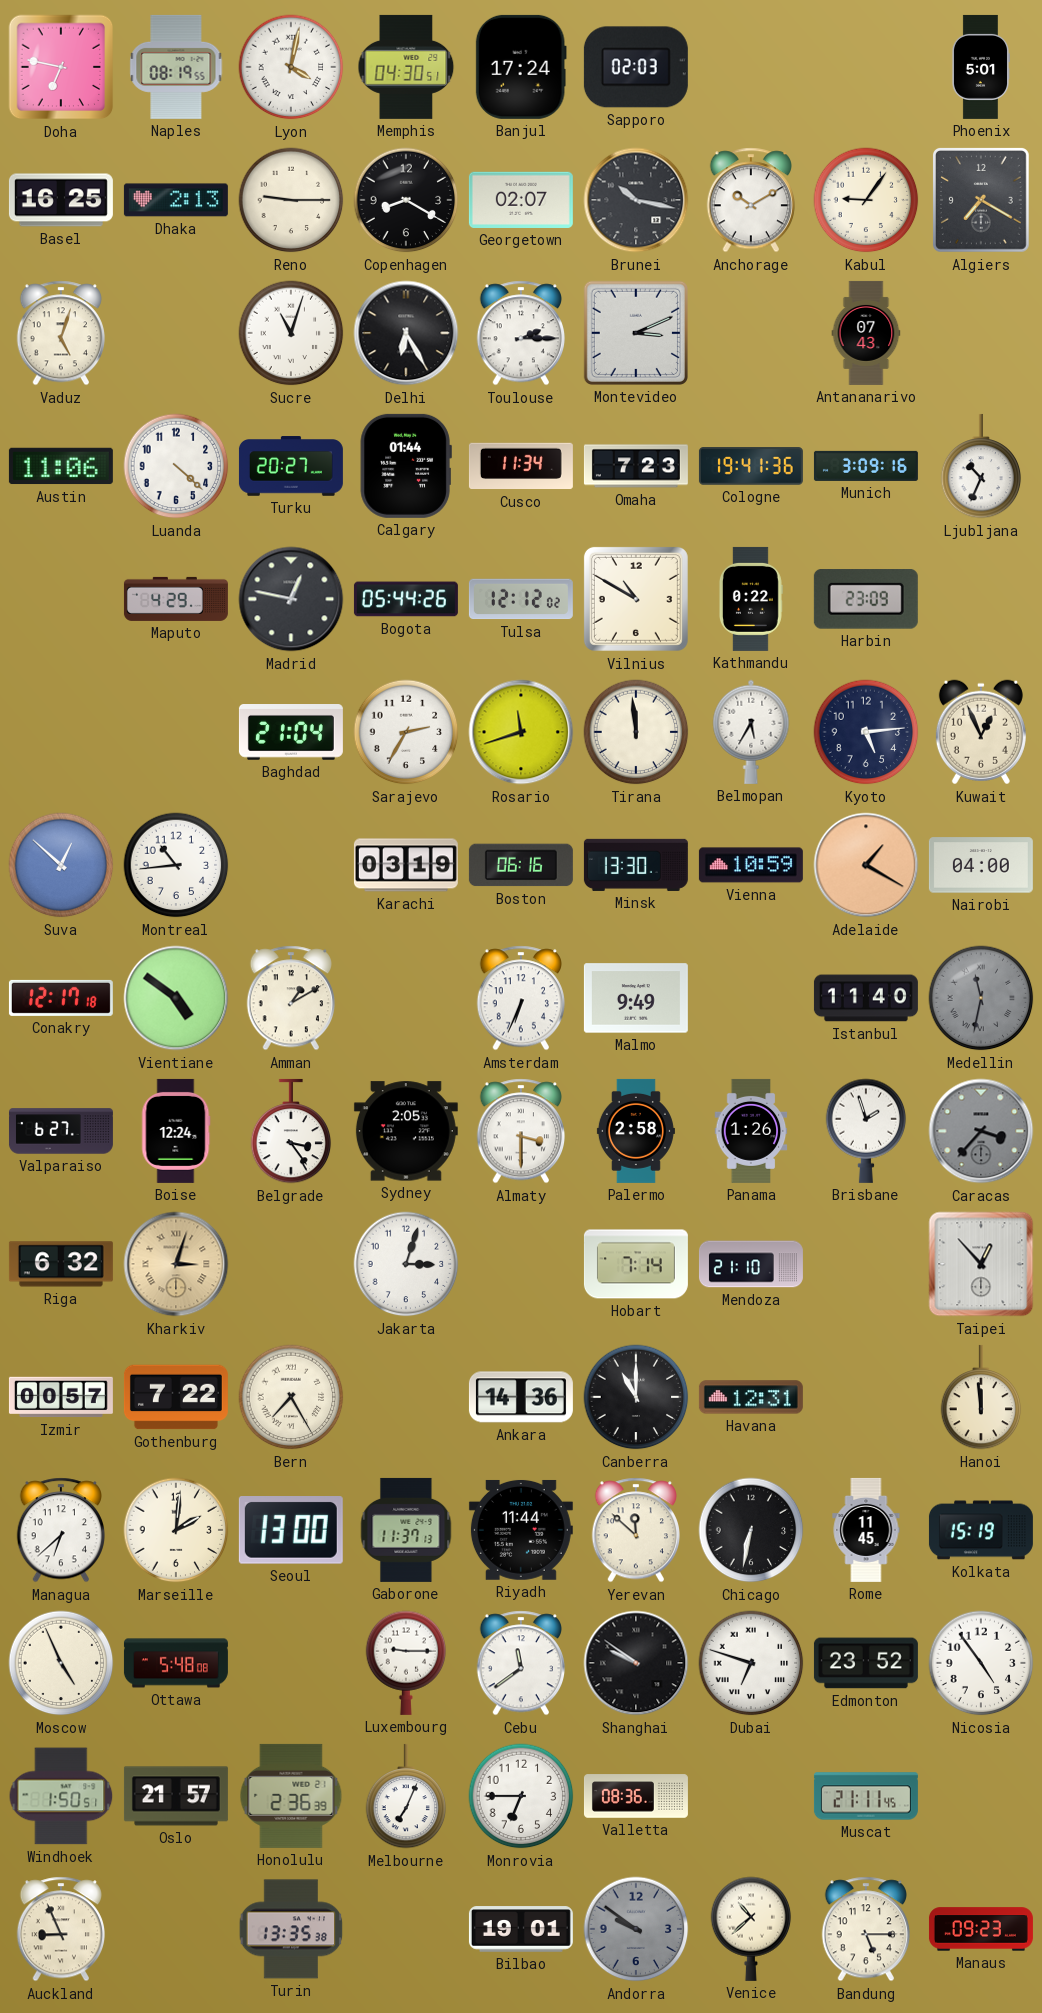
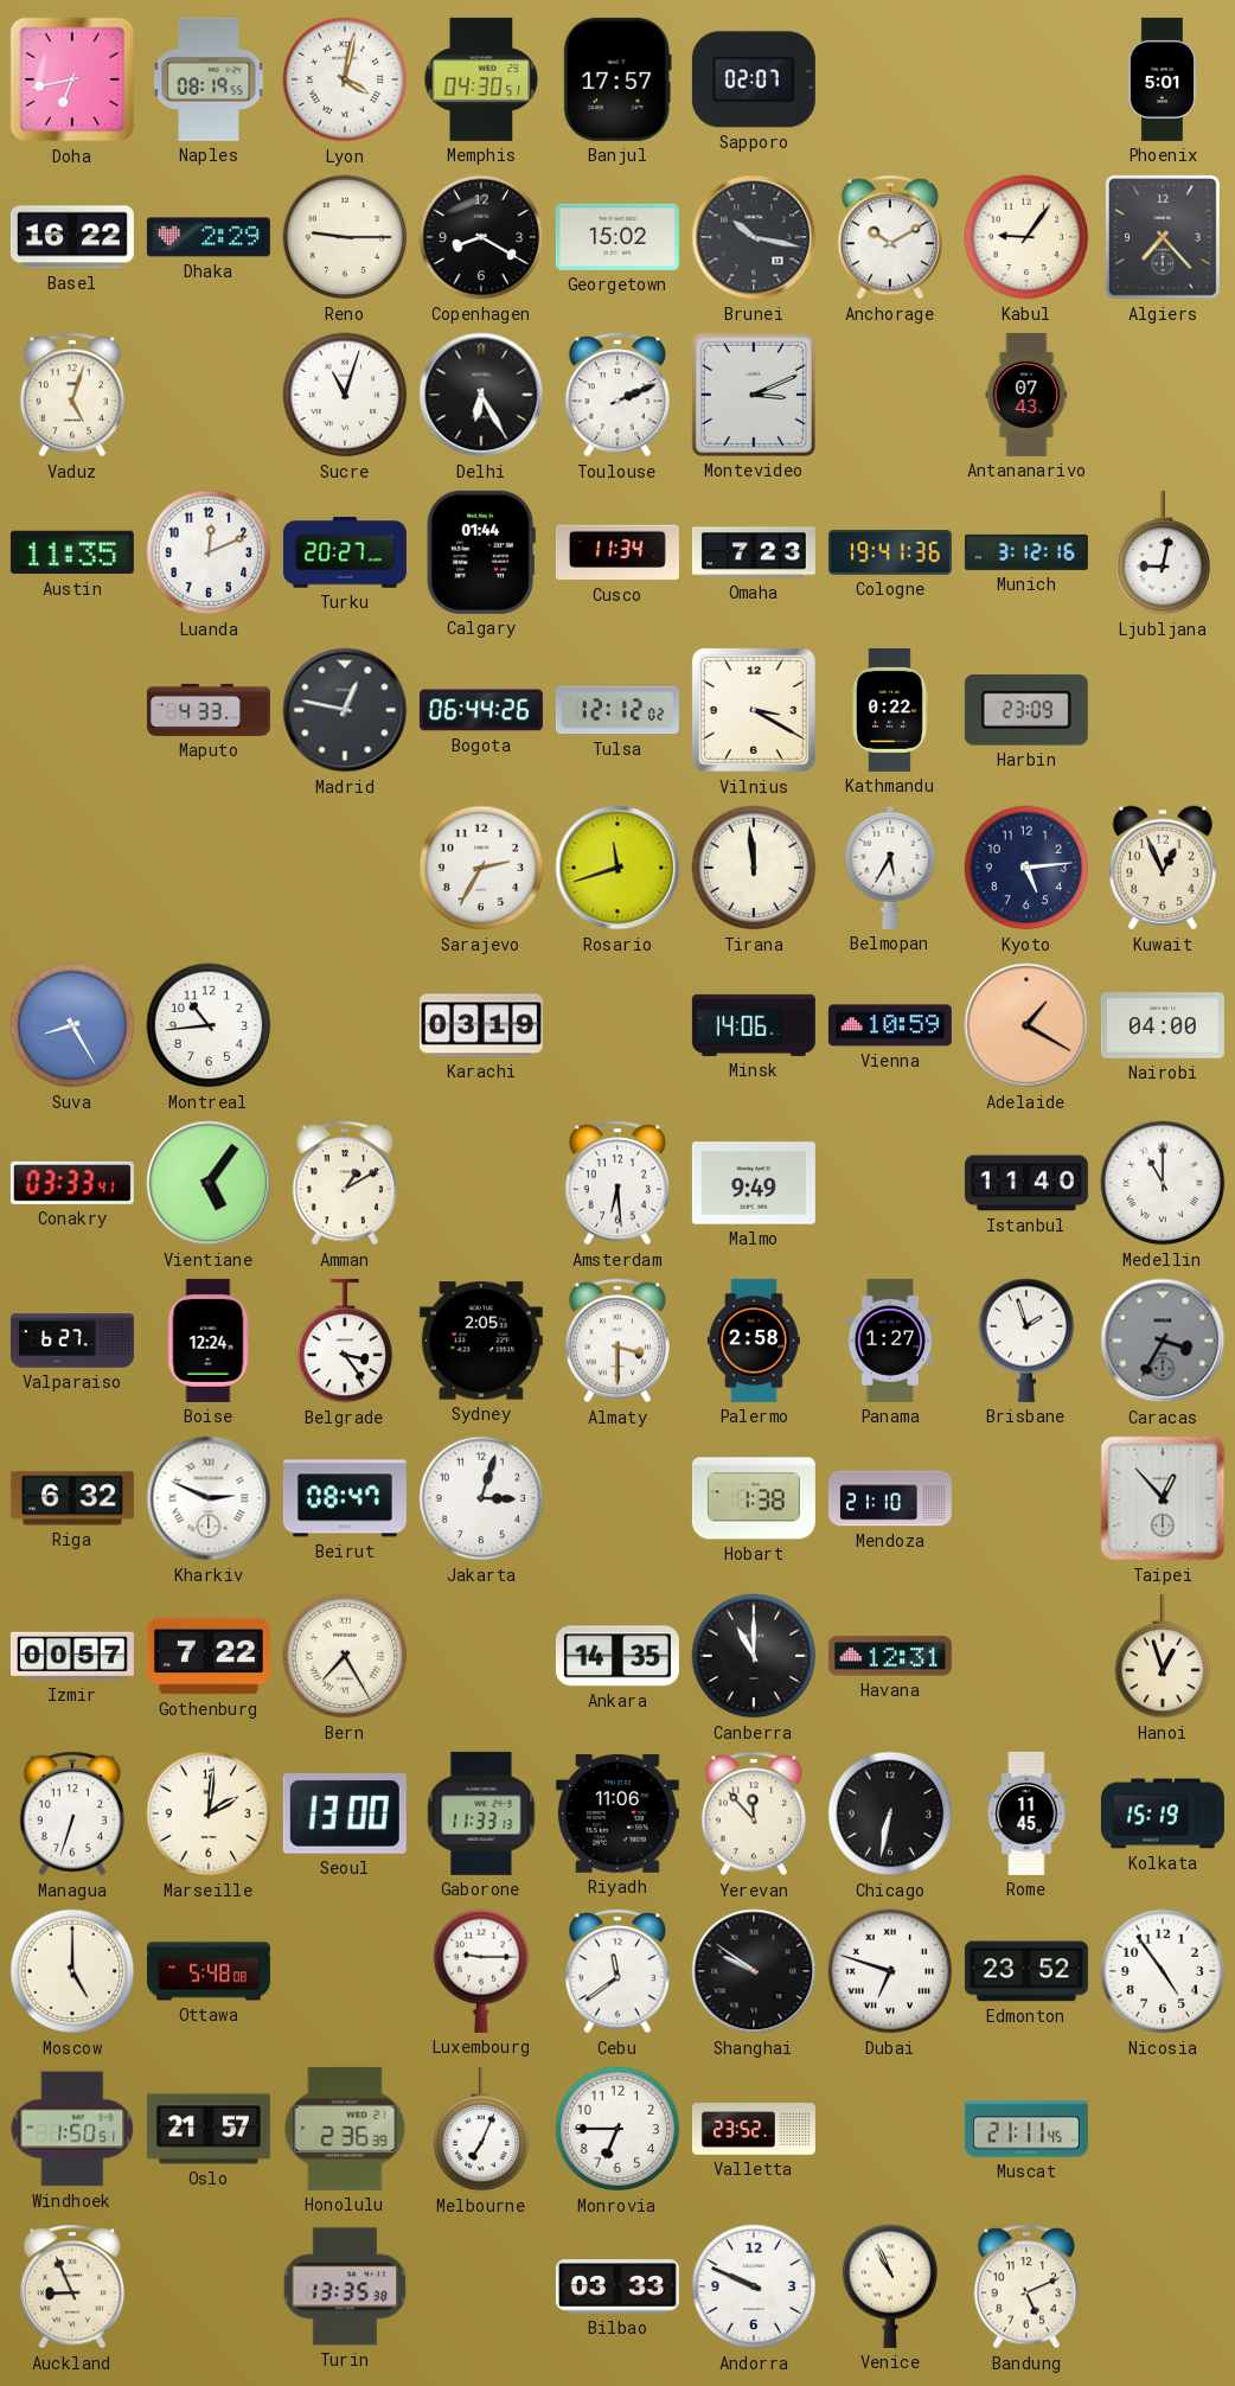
Doha: 6:47 -> 6:43
Banjul: 17:24 -> 17:57
Sapporo: 02:03 -> 02:07
Basel: 16:25 -> 16:22
Dhaka: 2:13 -> 2:29
Georgetown: 02:07 -> 15:02
Algiers: 7:20 -> 7:23
Toulouse: 2:15 -> 2:11
Austin: 11:06 -> 11:35
Luanda: 4:22 -> 12:11
Munich: 3:09 -> 3:12
Ljubljana: 10:34 -> 9:02
Maputo: 4:29 -> 4:33
Bogota: 05:44 -> 06:44
Vilnius: 10:50 -> 3:20
Baghdad: 21:04 -> none
Suva: 12:52 -> 8:25
Boston: 06:16 -> none
Minsk: 13:30 -> 14:06
Conakry: 12:17 -> 03:33
Vientiane: 4:51 -> 5:06
Amsterdam: 6:34 -> 6:29
Medellin: 11:32 -> 11:00
Medellin dial: grey -> white
Panama: 1:26 -> 1:27
Caracas: 3:37 -> 3:35
Kharkiv: 3:03 -> 2:49
Kharkiv dial: champagne -> white
Beirut: none -> 08:47
Hobart: 7:14 -> 1:38
Ankara: 14:36 -> 14:35
Hanoi: 11:59 -> 12:57
Managua: 6:38 -> 6:33
Gaborone: 11:37 -> 11:33
Riyadh: 11:44 -> 11:06
Yerevan: 11:52 -> 11:53
Moscow: 4:56 -> 5:00
Valletta: 08:36 -> 23:52
Bilbao: 19:01 -> 03:33
Andorra: 9:51 -> 9:49
Andorra dial: grey -> white
Venice: 10:38 -> 10:56
Bandung: 5:15 -> 5:11
Manaus: 09:23 -> none
